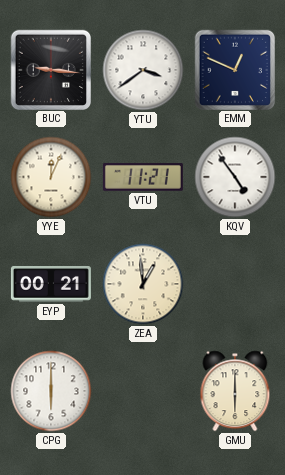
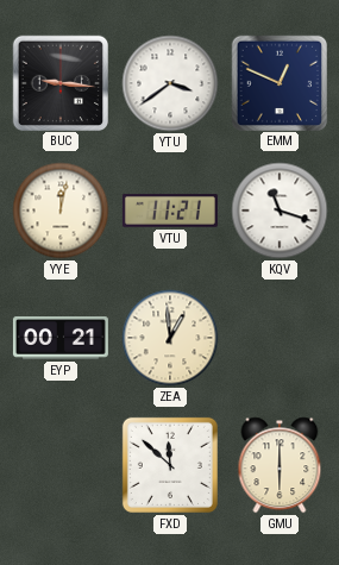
YYE: 12:04 -> 12:02
KQV: 4:54 -> 11:18
CPG: 6:00 -> none
FXD: none -> 11:52
